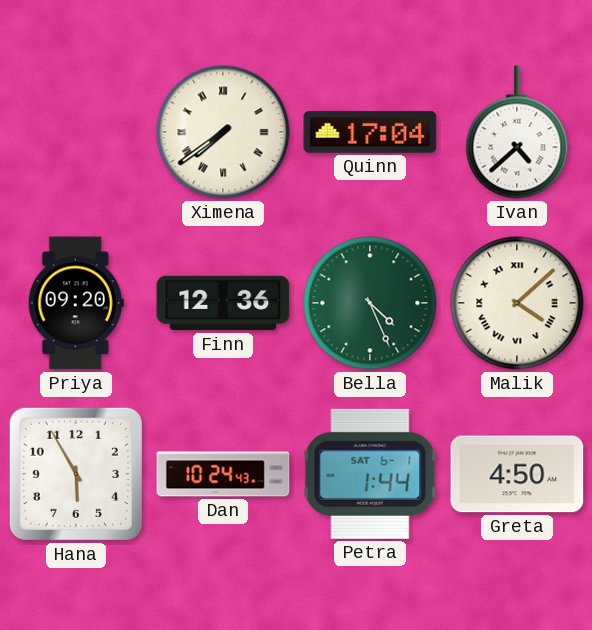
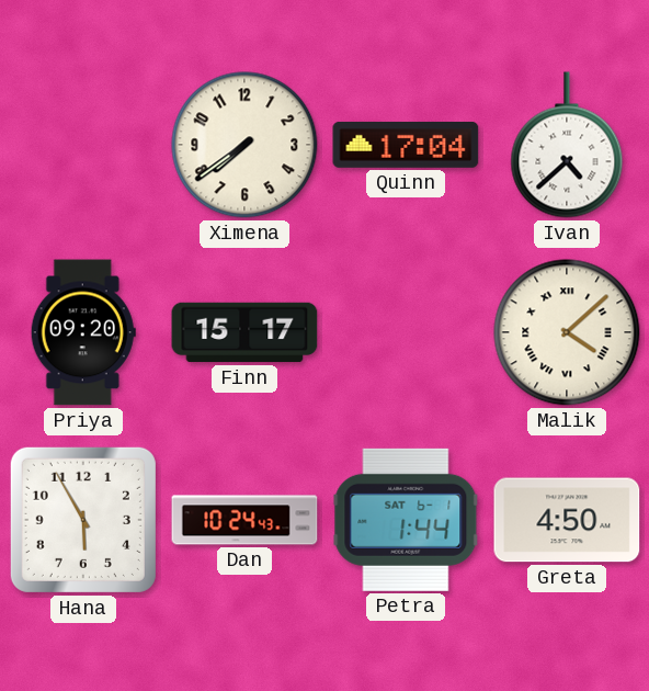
Ximena numerals: Roman -> Arabic
Finn: 12:36 -> 15:17
Bella: 4:26 -> none
